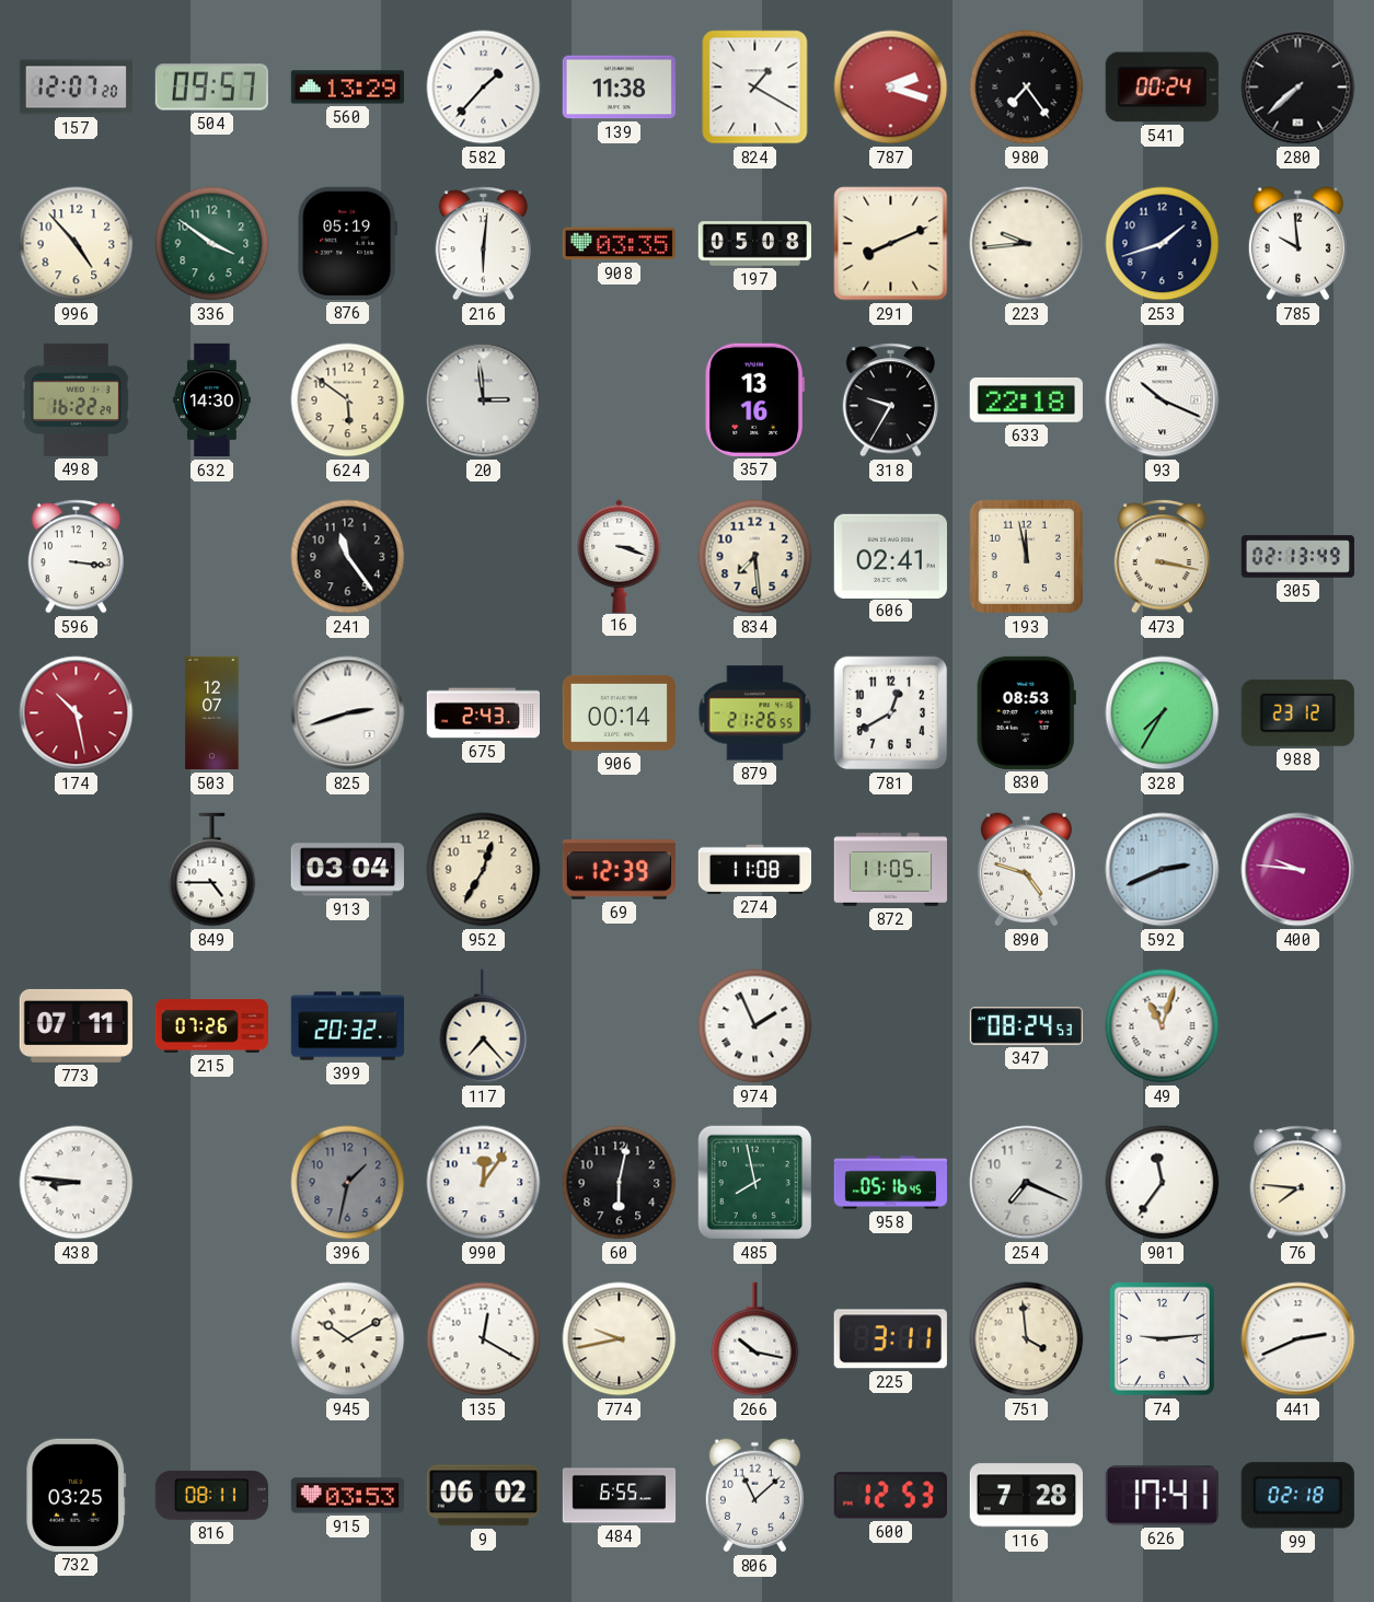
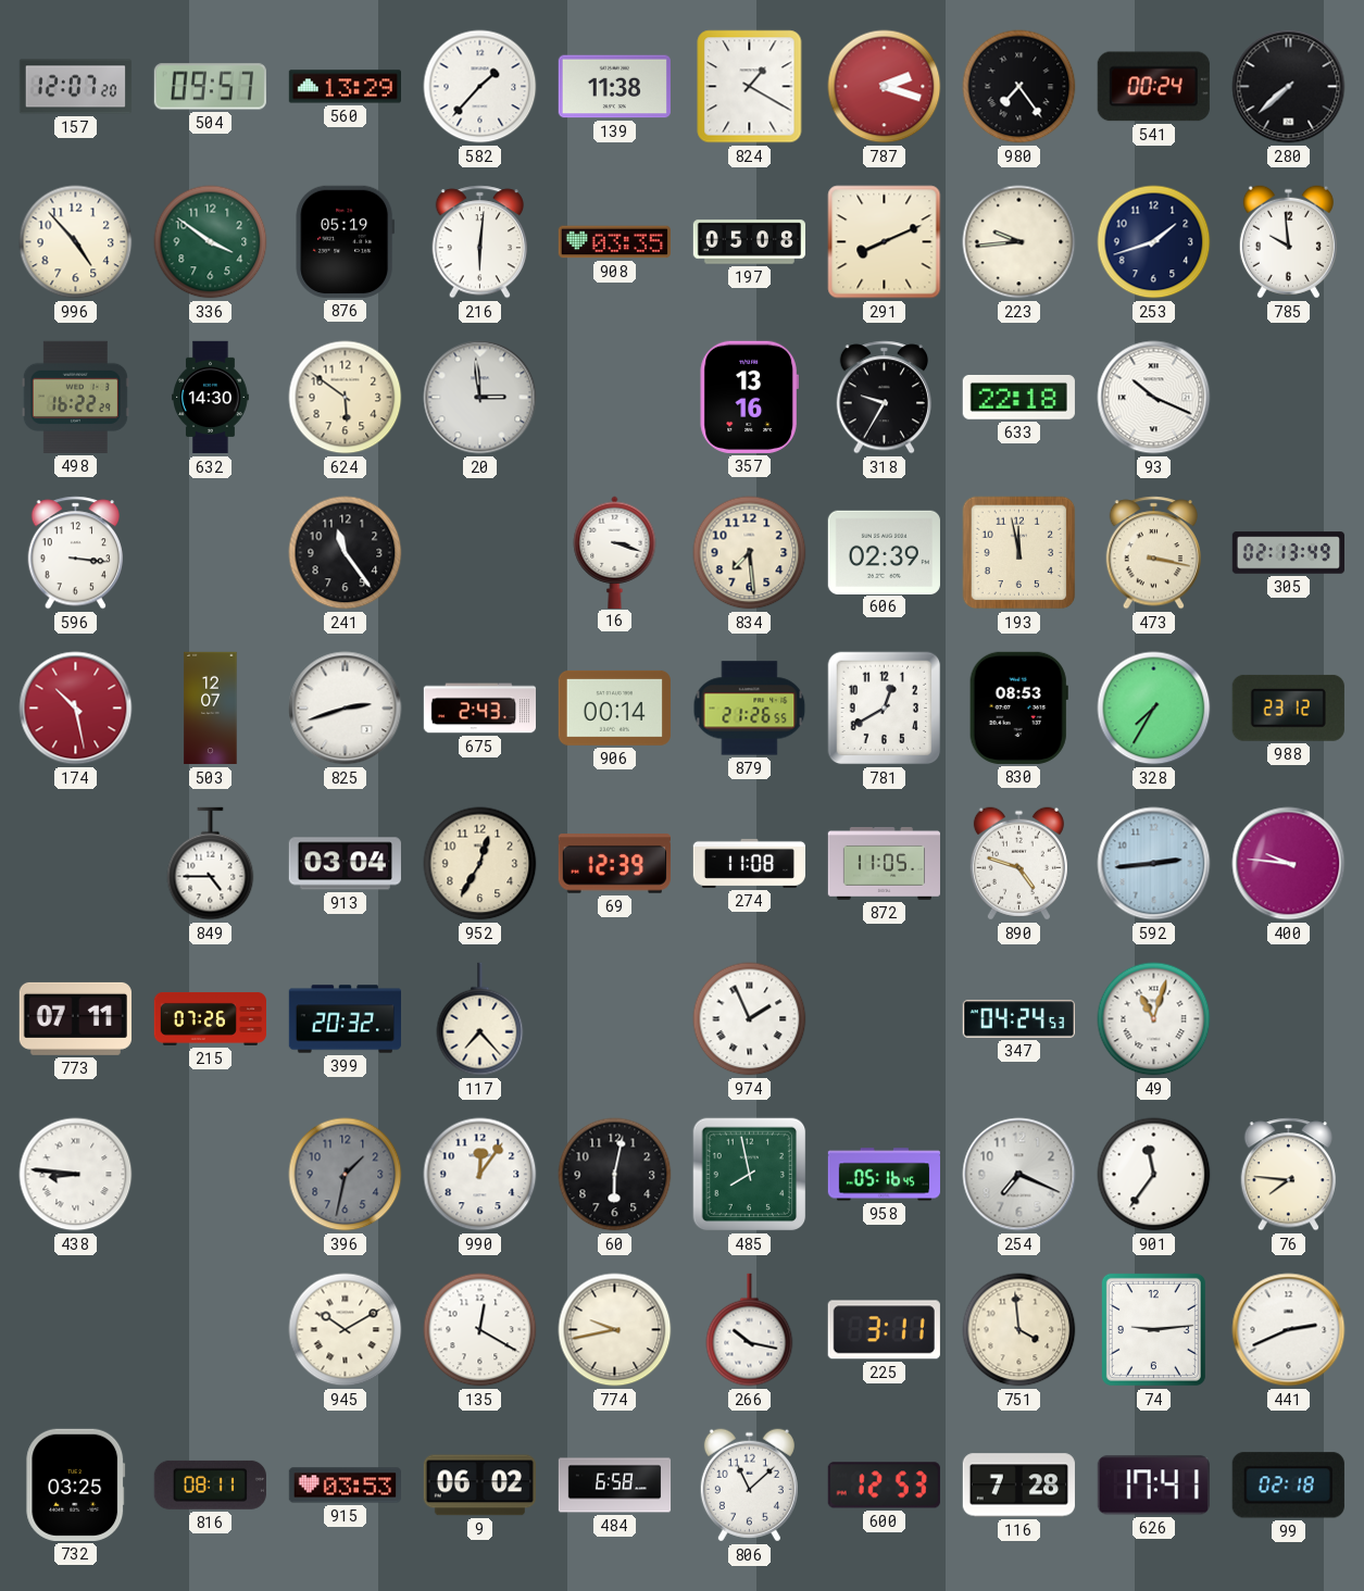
606: 02:41 -> 02:39
592: 2:41 -> 2:44
347: 08:24 -> 04:24
484: 6:55 -> 6:58
